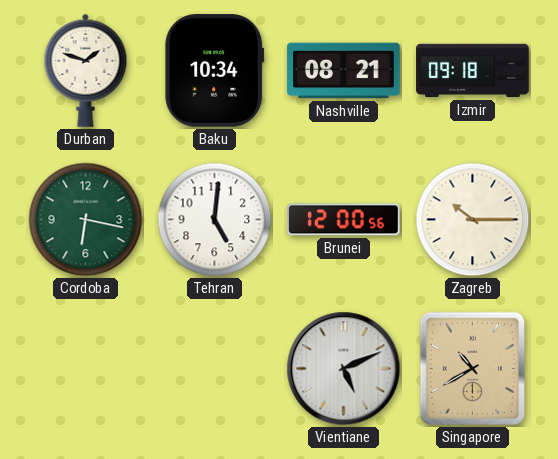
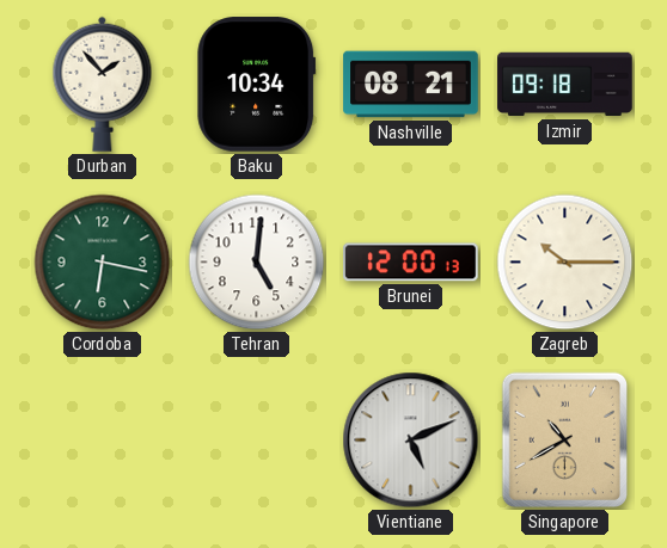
Durban: 1:48 -> 1:53
Brunei: 12:00:56 -> 12:00:13
